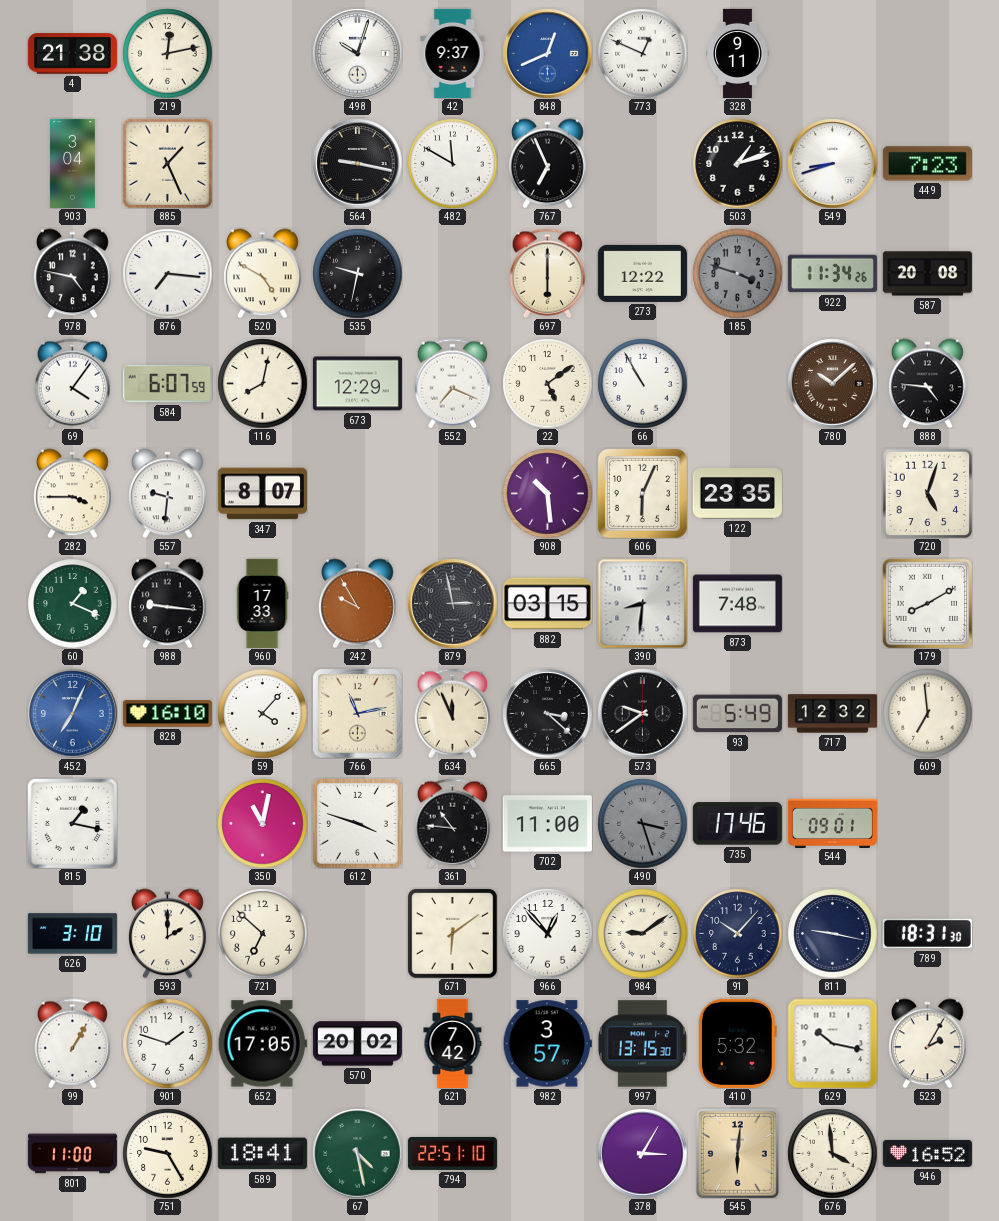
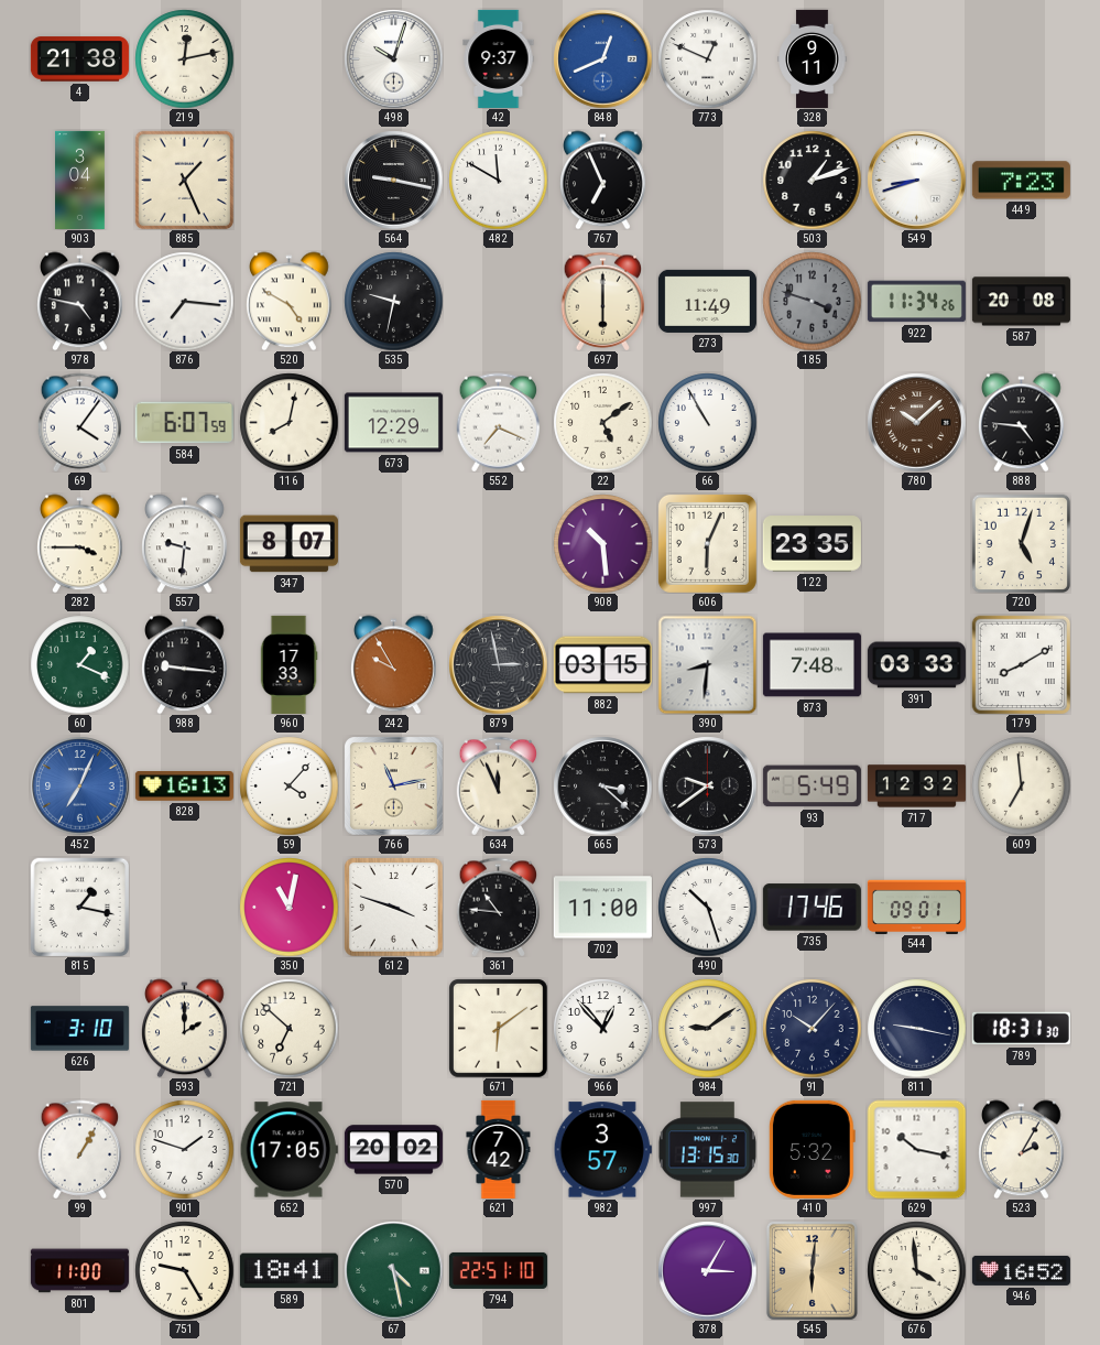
273: 12:22 -> 11:49
391: none -> 03:33
828: 16:10 -> 16:13
490: 3:27 -> 10:27
490 dial: grey -> white
